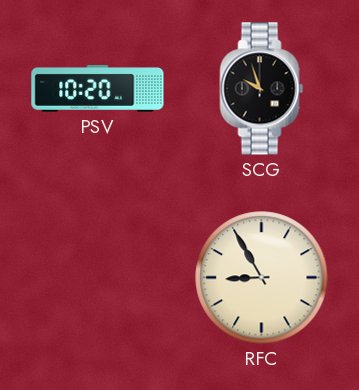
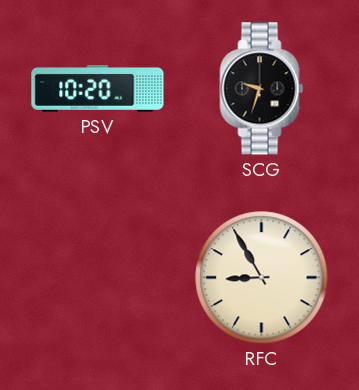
SCG: 9:57 -> 9:33
